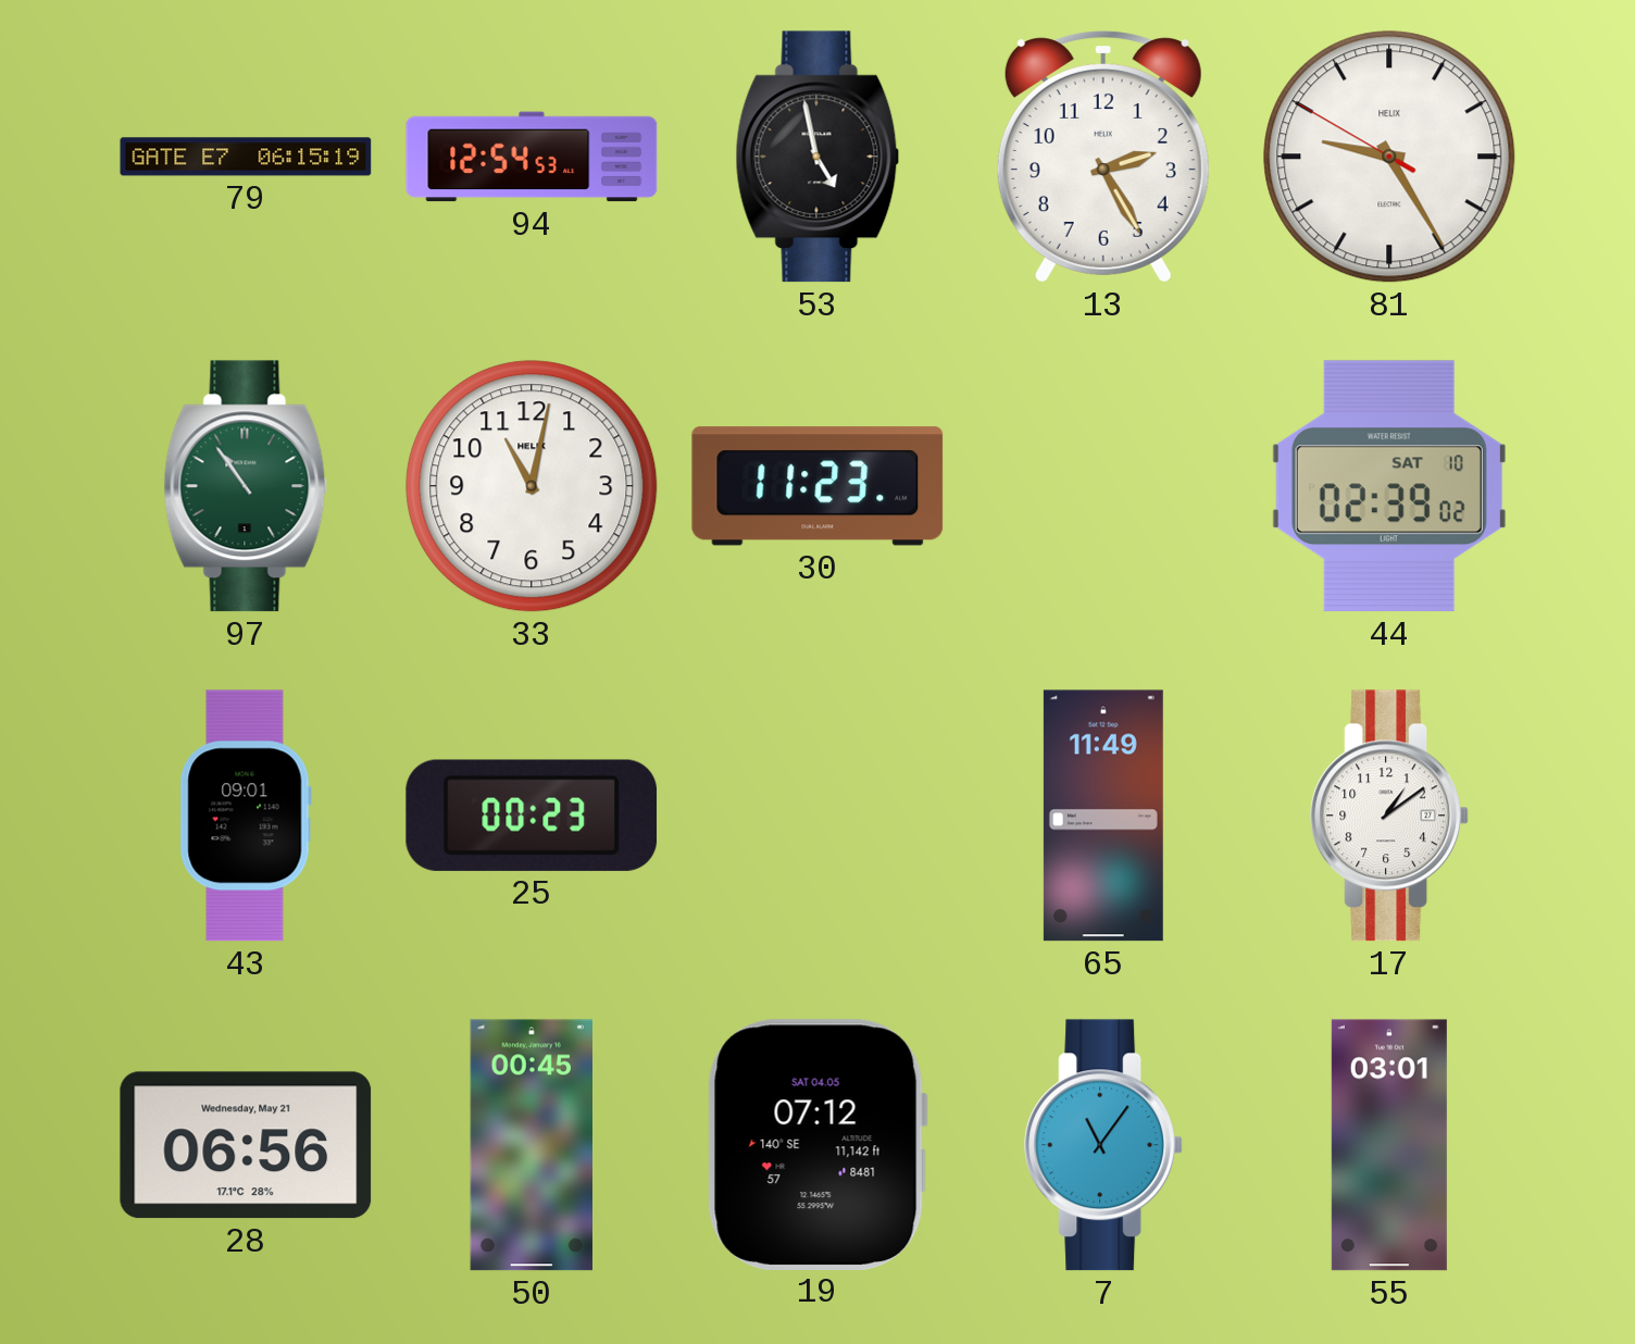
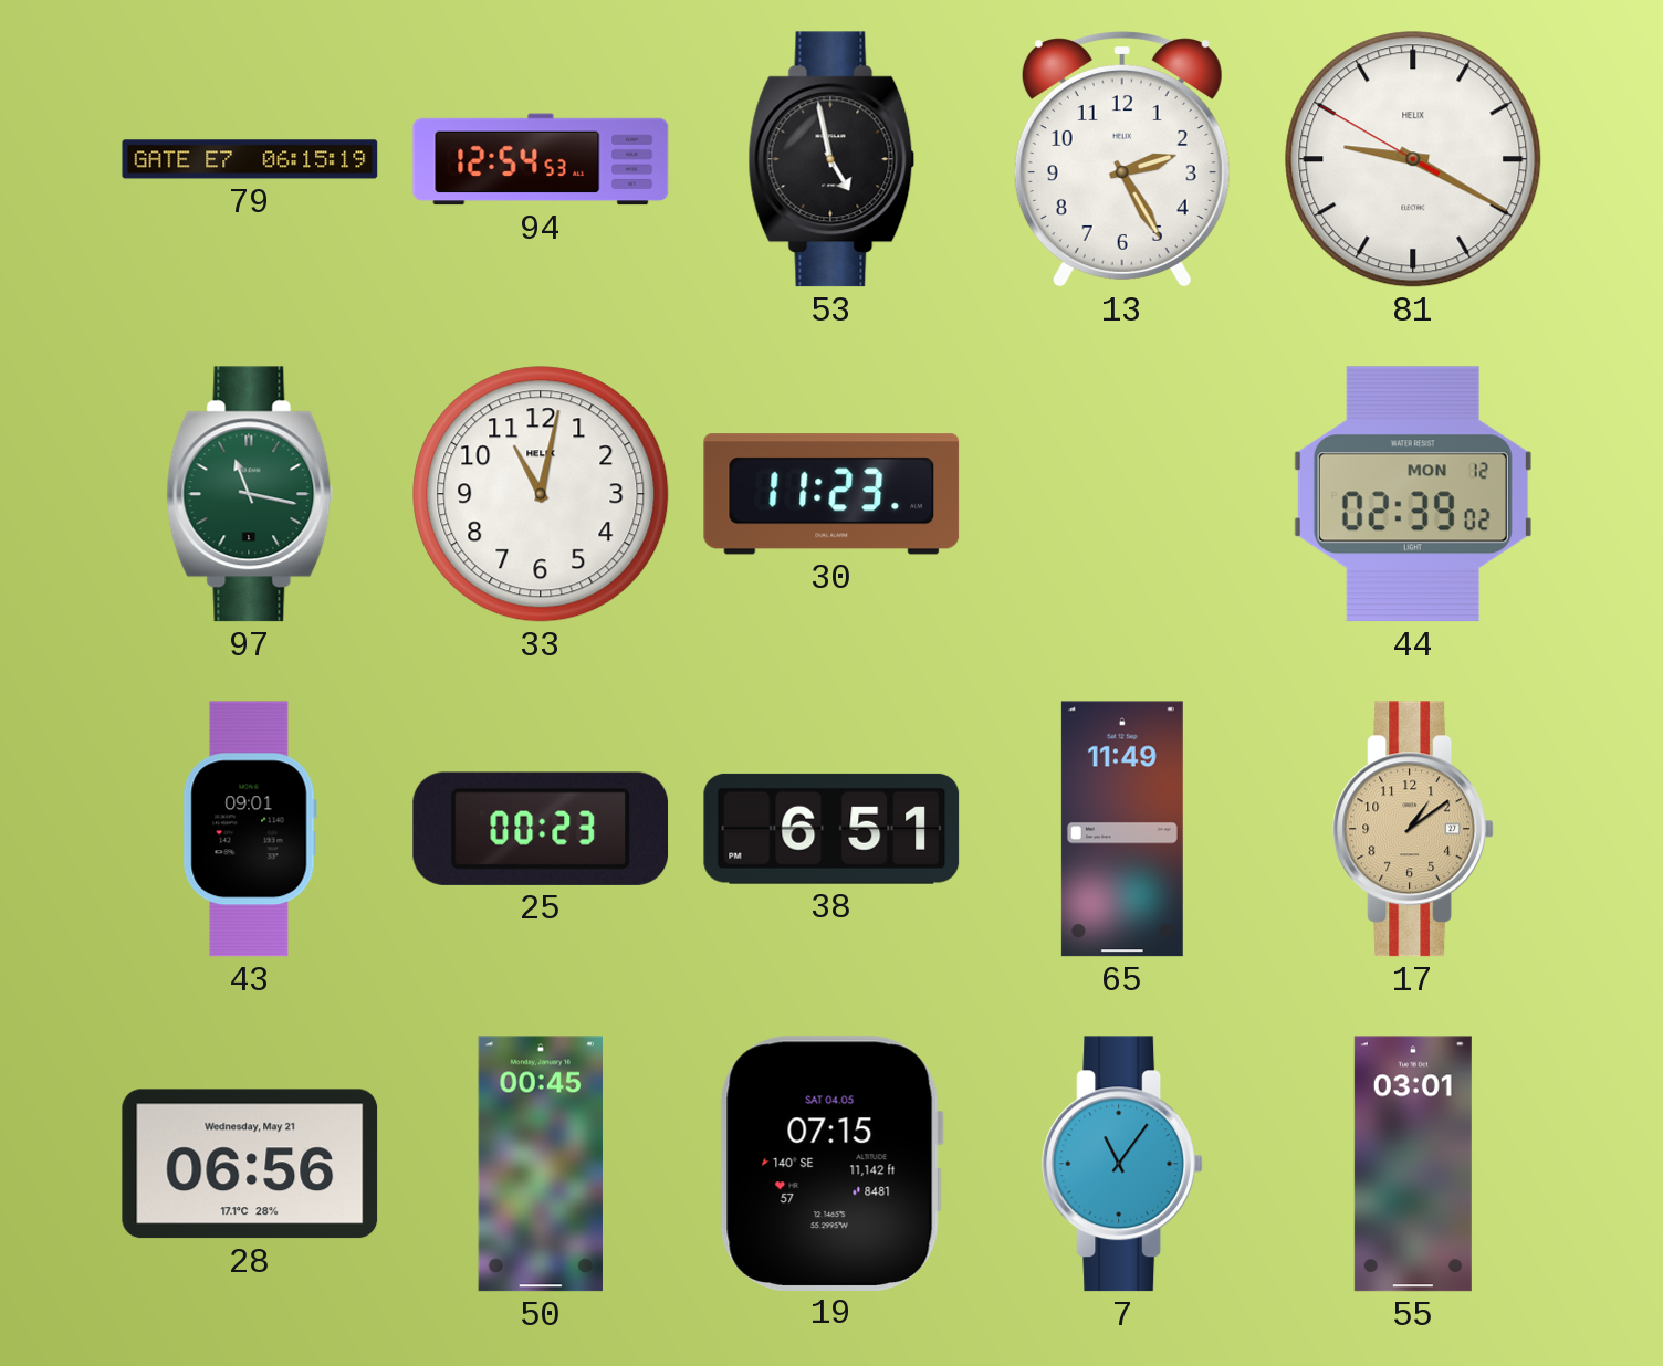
81: 9:24 -> 9:19
97: 10:54 -> 11:17
44 date: SAT 10 -> MON 12
38: none -> 6:51
17 dial: white -> champagne
19: 07:12 -> 07:15
